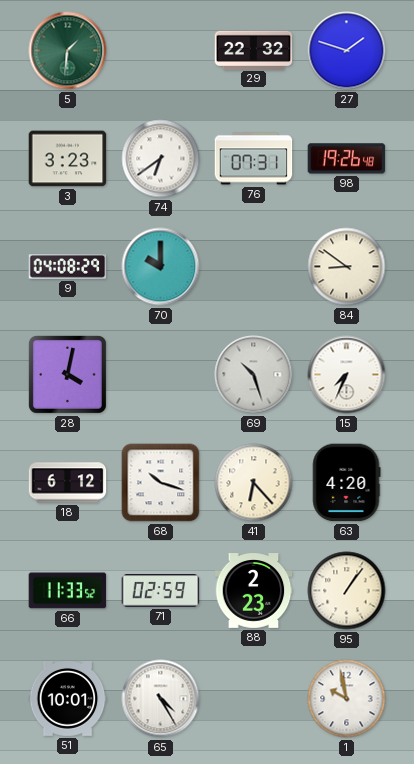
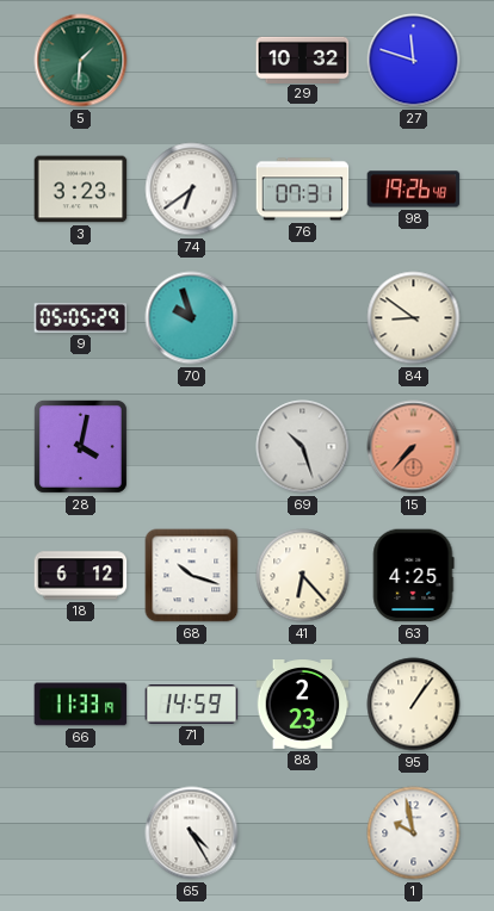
29: 22:32 -> 10:32
27: 1:48 -> 11:48
9: 04:08 -> 05:05
70: 10:00 -> 9:57
15: 7:34 -> 7:37
15 dial: white -> salmon
63: 4:20 -> 4:25
66: 11:33:52 -> 11:33:19
71: 02:59 -> 14:59
51: 10:01 -> none
